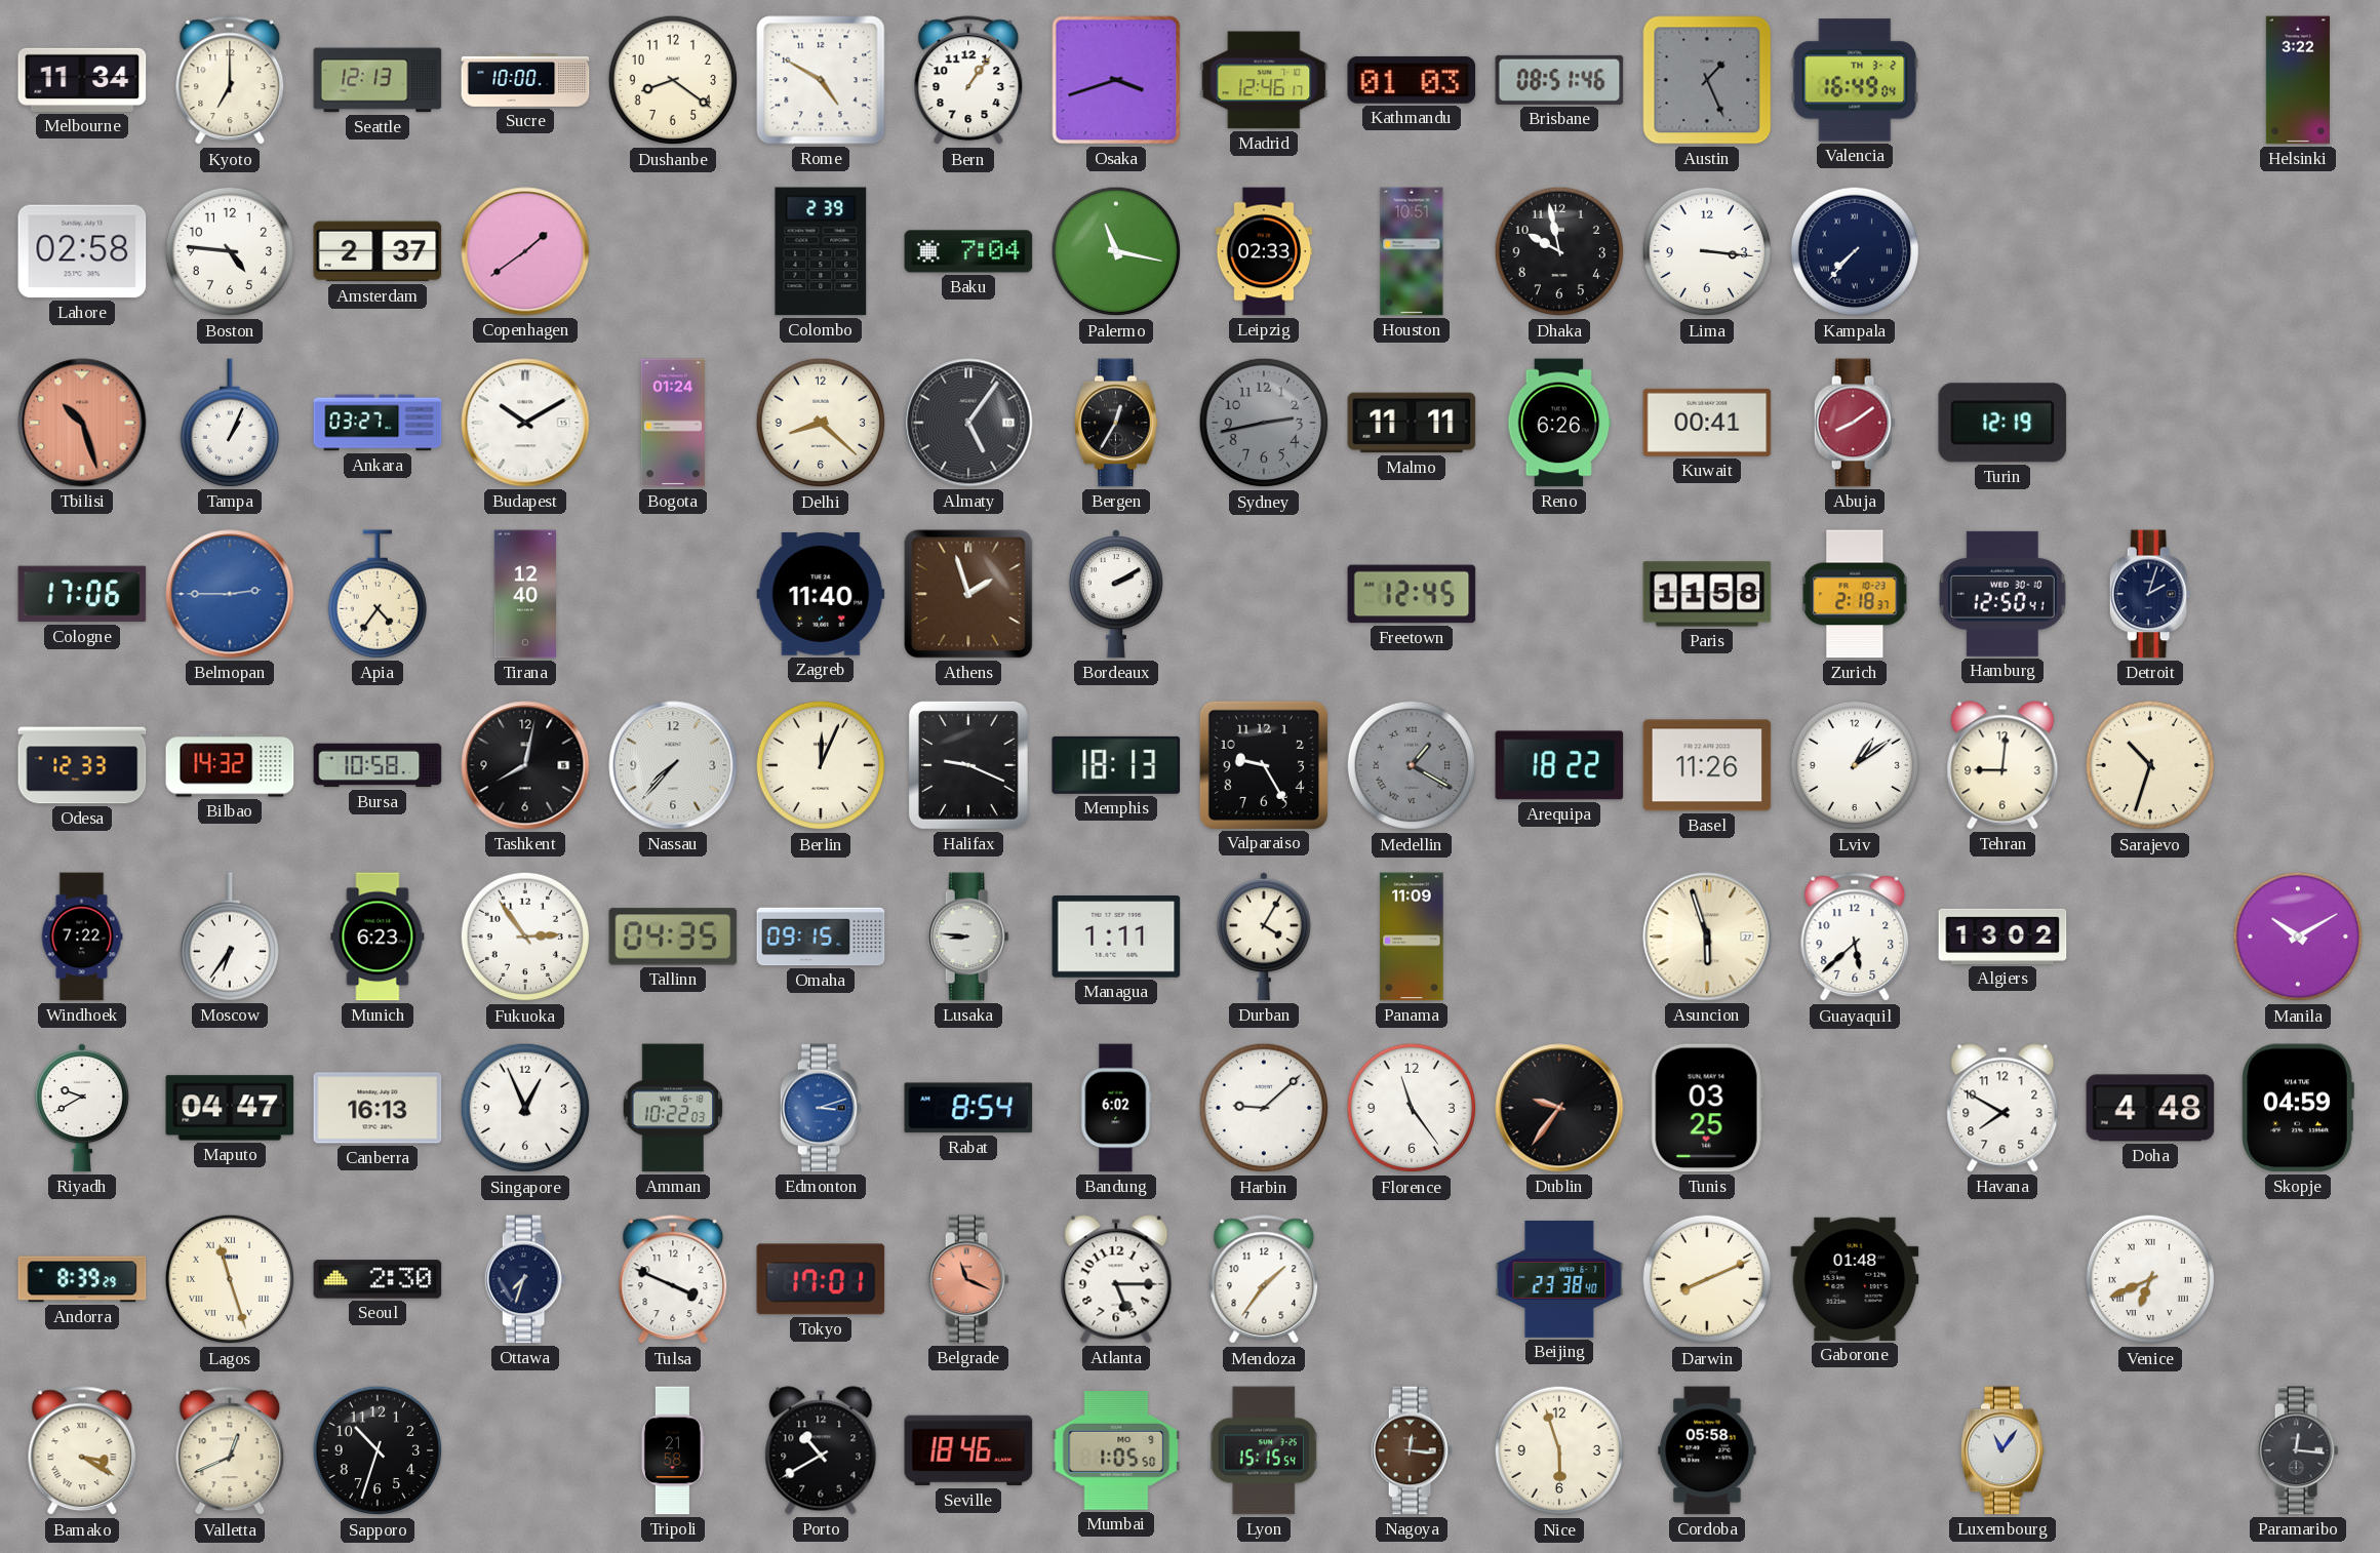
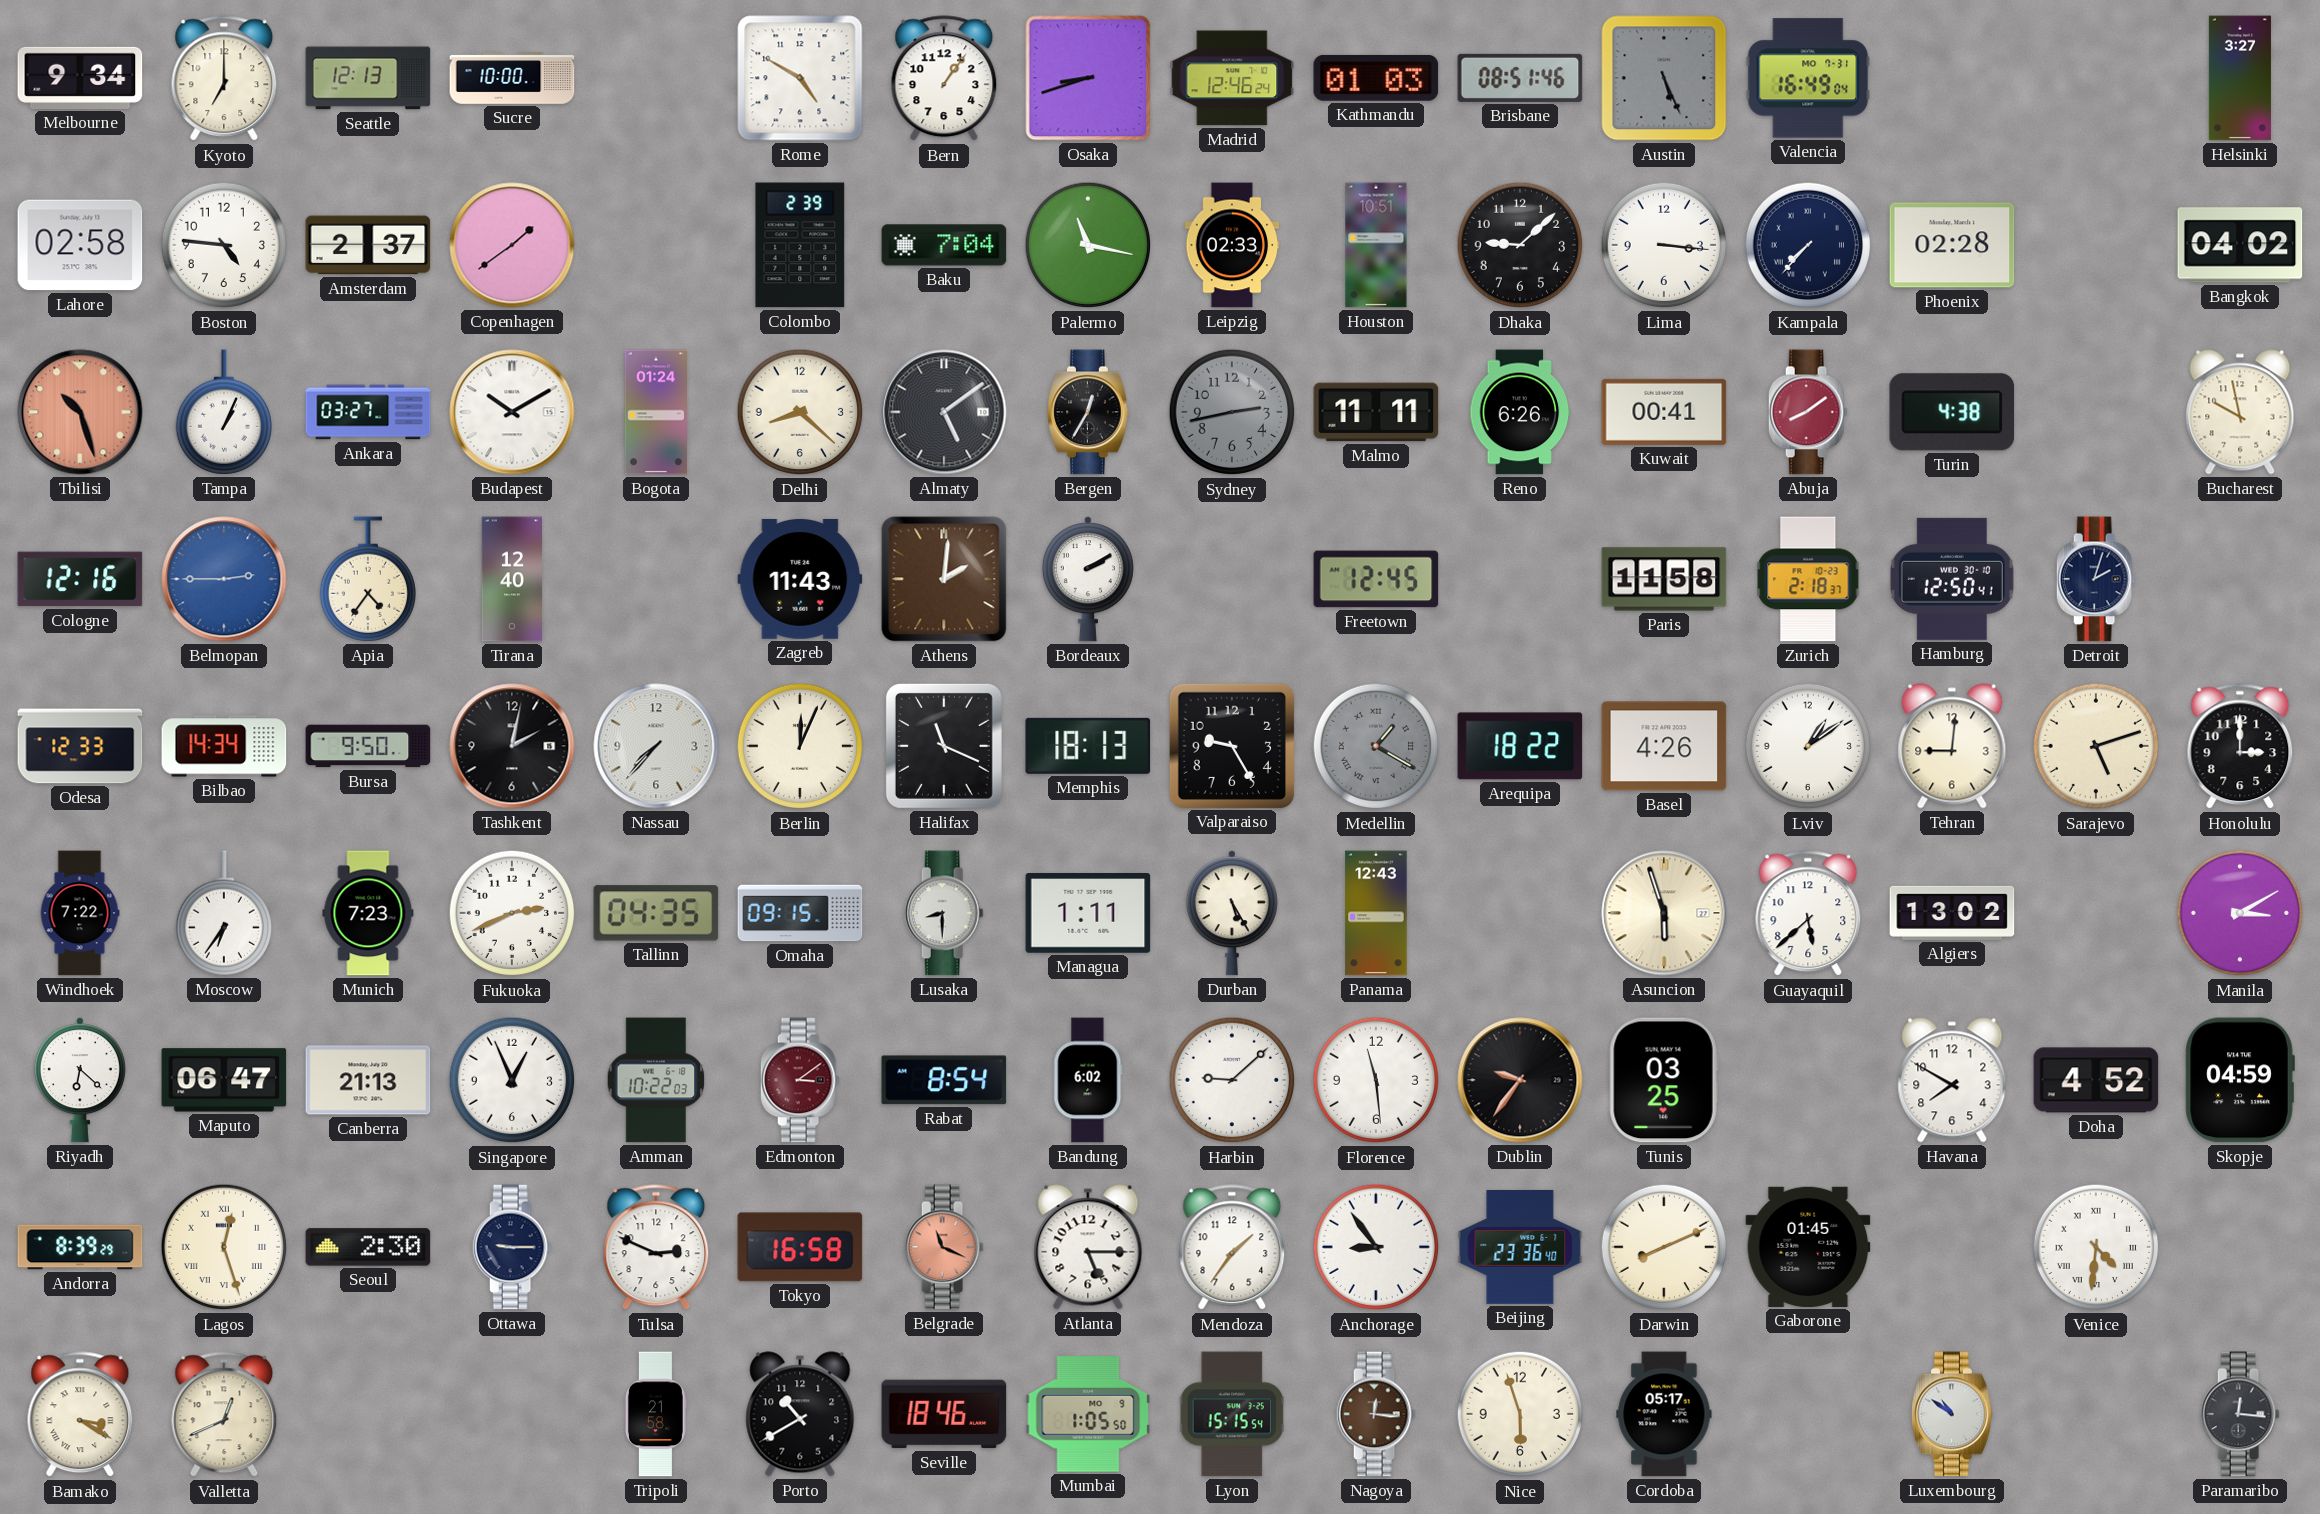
Melbourne: 11:34 -> 9:34
Dushanbe: 8:21 -> none
Osaka: 3:42 -> 8:42
Madrid: 12:46:17 -> 12:46:24
Austin: 1:26 -> 5:26
Valencia date: TH 3-2 -> MO 7-31
Helsinki: 3:22 -> 3:27
Dhaka: 9:58 -> 9:08
Phoenix: none -> 02:28
Bangkok: none -> 04:02
Almaty: 5:06 -> 5:09
Turin: 12:19 -> 4:38
Bucharest: none -> 9:58
Cologne: 17:06 -> 12:16
Zagreb: 11:40 -> 11:43
Athens: 1:57 -> 2:01
Bilbao: 14:32 -> 14:34
Bursa: 10:58 -> 9:50
Tashkent: 8:02 -> 2:02
Halifax: 9:19 -> 11:19
Basel: 11:26 -> 4:26
Sarajevo: 10:33 -> 5:12
Honolulu: none -> 3:00
Munich: 6:23 -> 7:23
Fukuoka: 2:54 -> 2:41
Lusaka: 8:46 -> 8:30
Durban: 4:05 -> 5:25
Panama: 11:09 -> 12:43
Manila: 10:10 -> 3:10
Riyadh: 9:40 -> 6:22
Maputo: 04:47 -> 06:47
Canberra: 16:13 -> 21:13
Edmonton: 3:12 -> 3:09
Edmonton dial: blue -> burgundy
Florence: 11:24 -> 11:29
Doha: 4:48 -> 4:52
Lagos: 11:27 -> 12:27
Ottawa: 7:33 -> 9:15
Tulsa: 3:49 -> 2:49
Tokyo: 17:01 -> 16:58
Anchorage: none -> 8:54
Beijing: 23:38 -> 23:36
Gaborone: 01:48 -> 01:45
Venice: 6:41 -> 4:31
Sapporo: 10:33 -> none
Cordoba: 05:58 -> 05:17
Luxembourg: 11:06 -> 10:51
